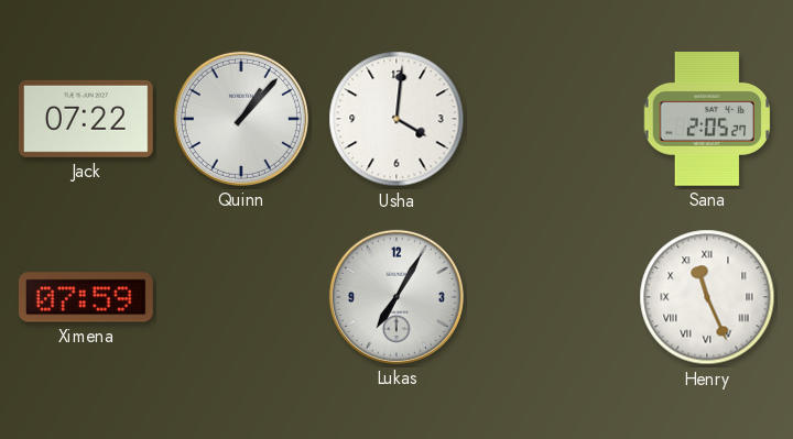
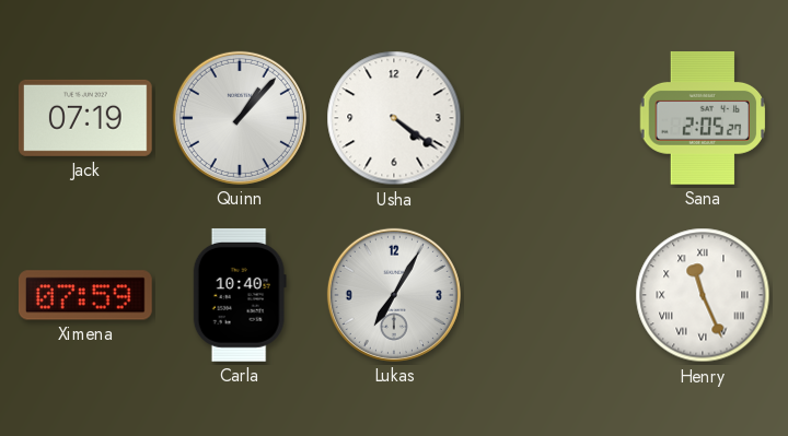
Jack: 07:22 -> 07:19
Usha: 4:01 -> 4:21
Carla: none -> 10:40
